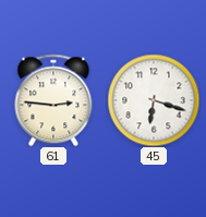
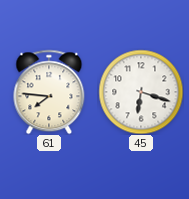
61: 2:46 -> 7:46
